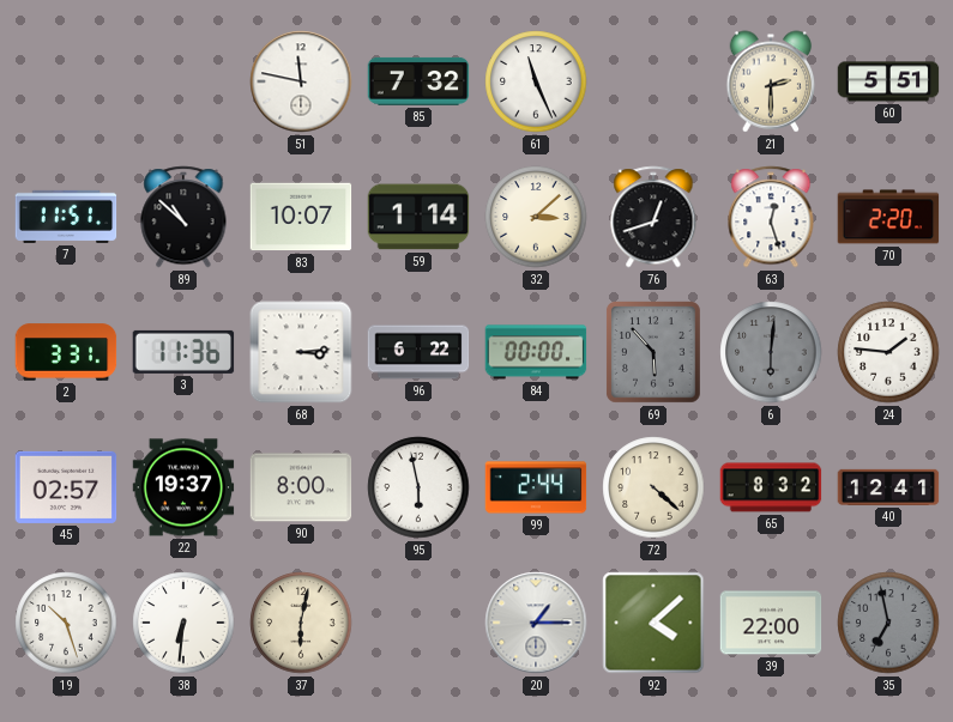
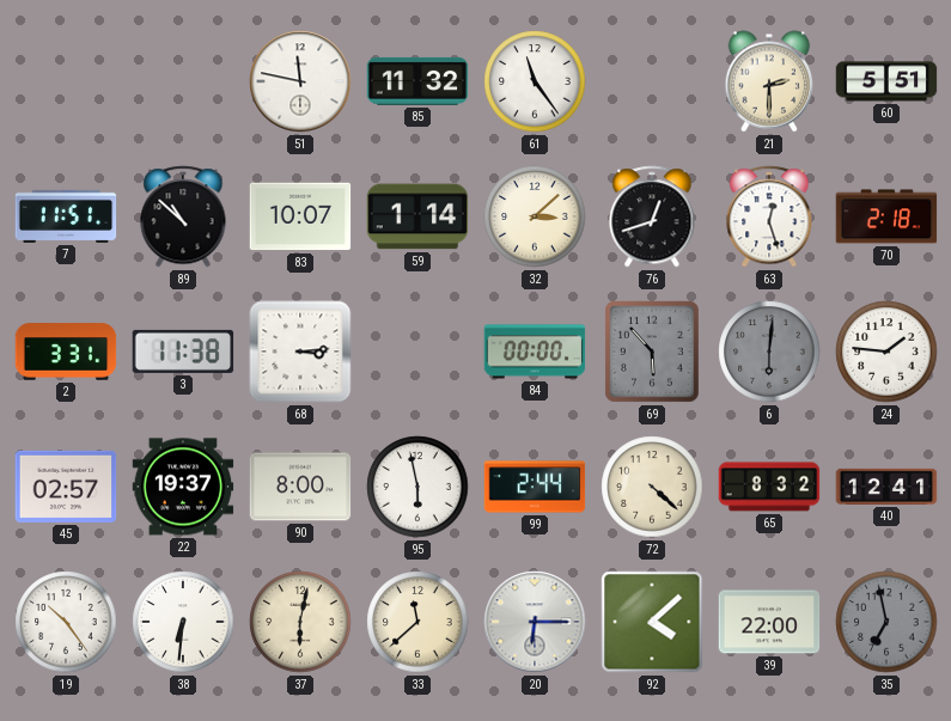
85: 7:32 -> 11:32
61: 11:26 -> 11:24
70: 2:20 -> 2:18
3: 11:36 -> 11:38
96: 6:22 -> none
19: 10:27 -> 10:24
33: none -> 11:38
20: 1:15 -> 6:15
